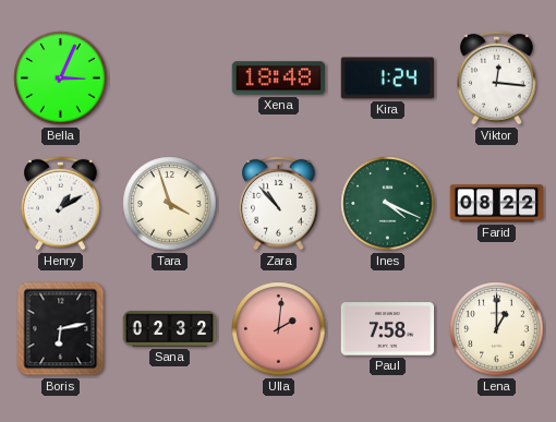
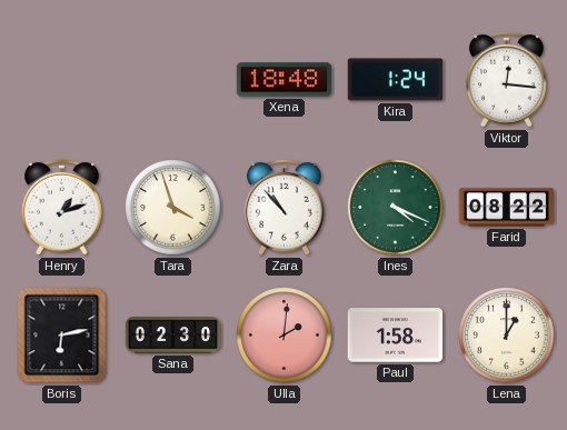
Bella: 3:04 -> none
Henry: 1:10 -> 1:12
Sana: 02:32 -> 02:30
Paul: 7:58 -> 1:58
